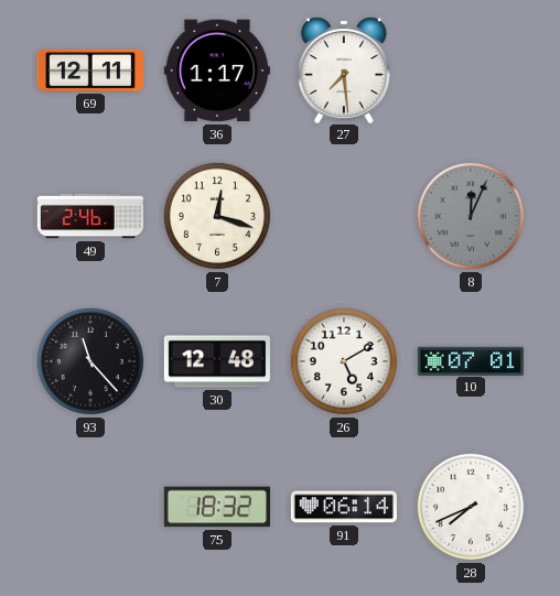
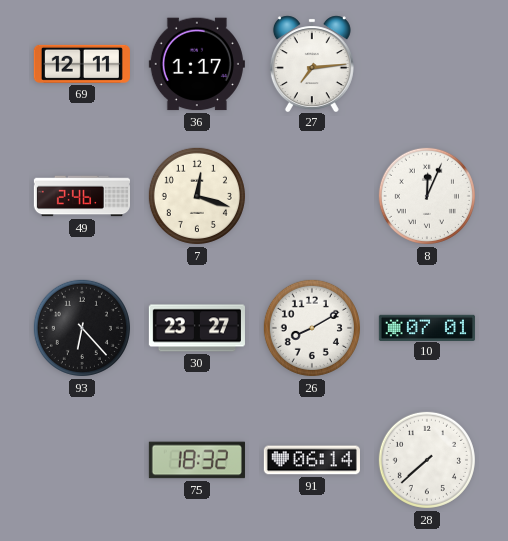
27: 7:29 -> 7:14
8 dial: grey -> white
93: 11:23 -> 6:23
30: 12:48 -> 23:27
26: 5:10 -> 8:10
28: 7:41 -> 7:38
